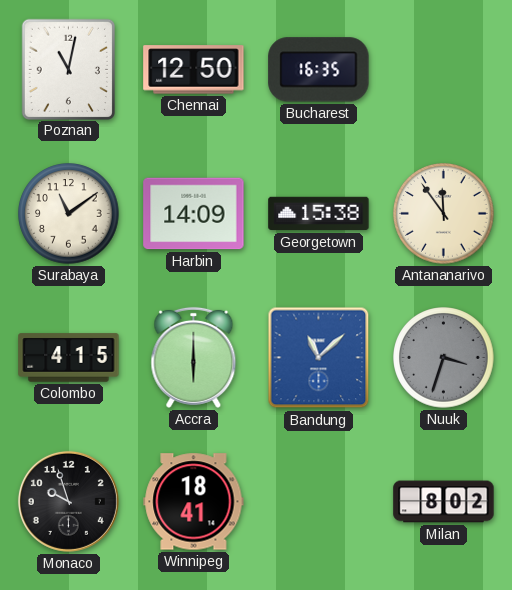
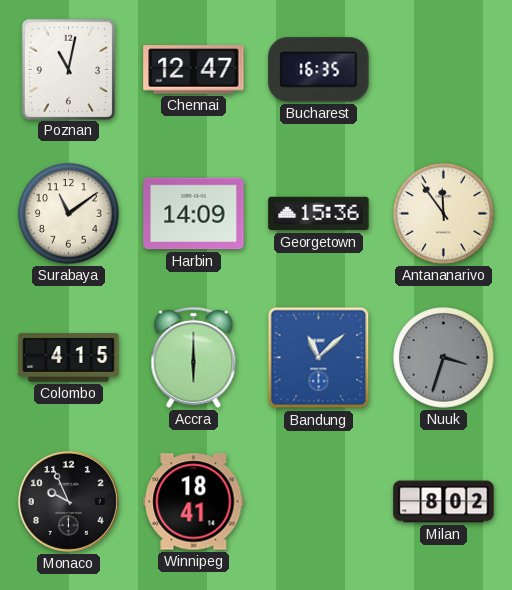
Chennai: 12:50 -> 12:47
Georgetown: 15:38 -> 15:36
Monaco: 9:57 -> 9:56
